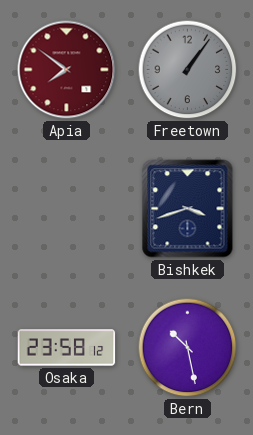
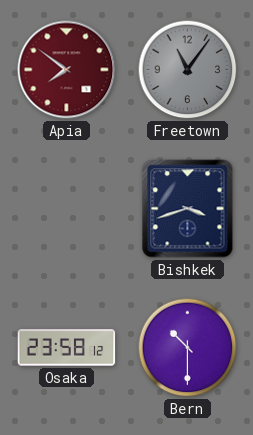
Freetown: 1:06 -> 11:06
Bern: 10:28 -> 10:30
